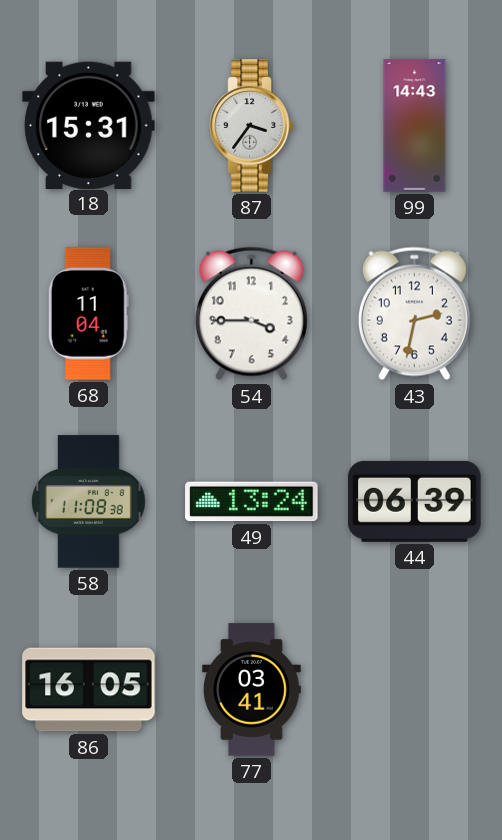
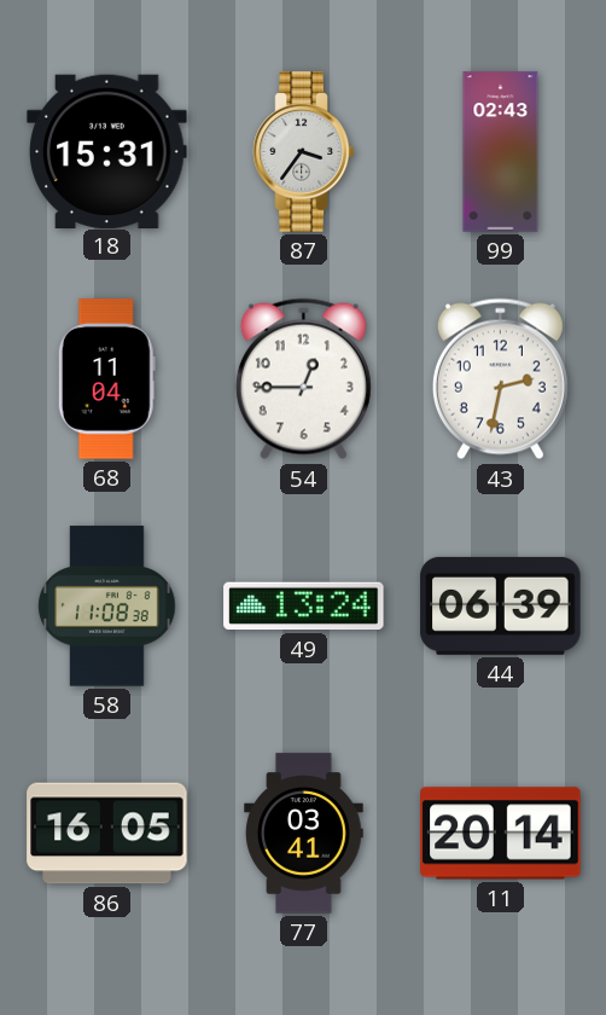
99: 14:43 -> 02:43
54: 3:45 -> 12:45
11: none -> 20:14
